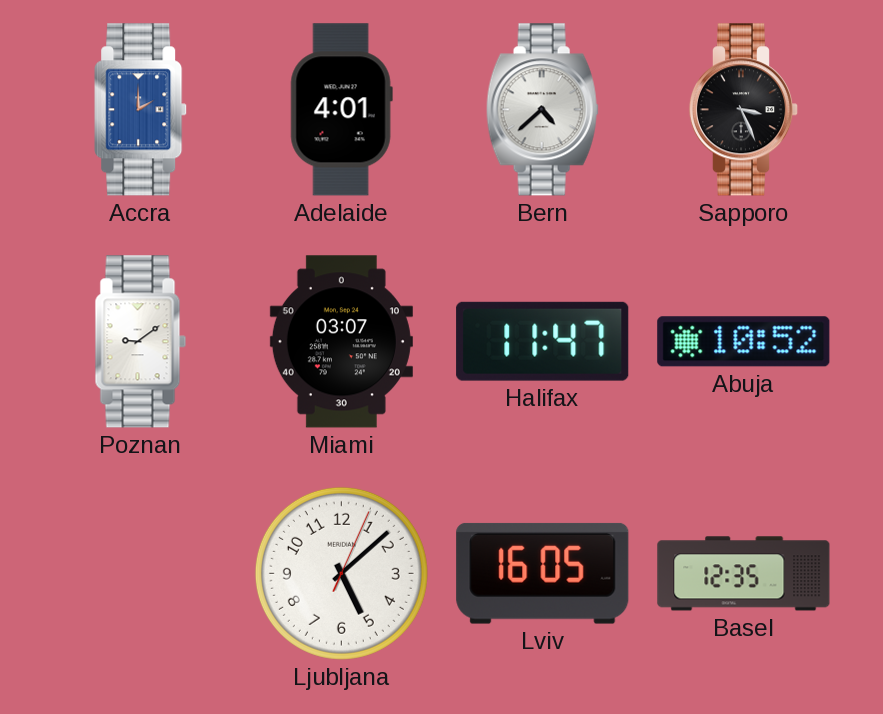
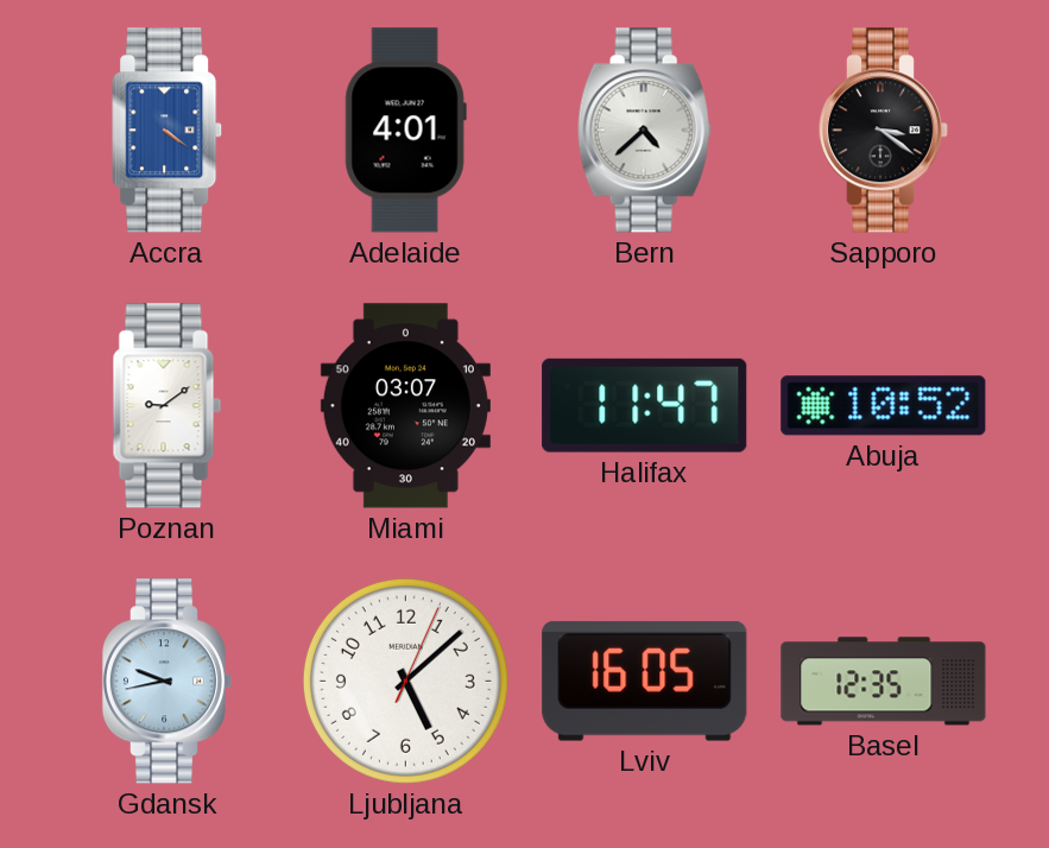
Accra: 2:00 -> 4:21
Sapporo: 3:26 -> 3:21
Gdansk: none -> 9:43
